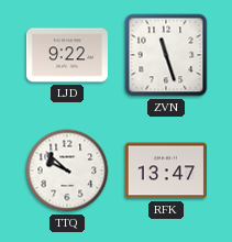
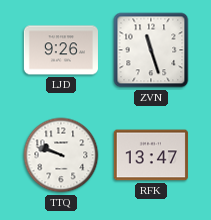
LJD: 9:22 -> 9:26
TTQ: 9:52 -> 9:48
